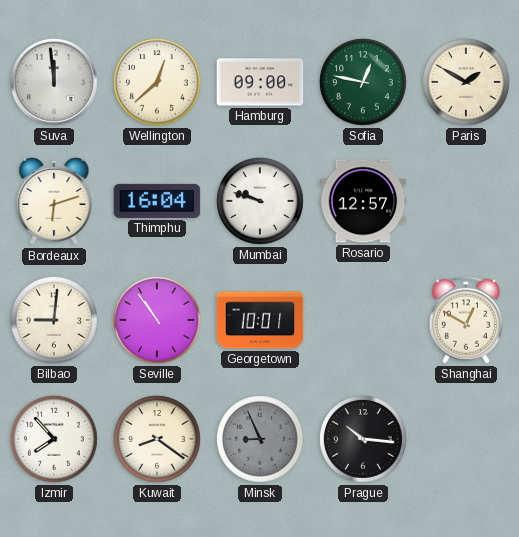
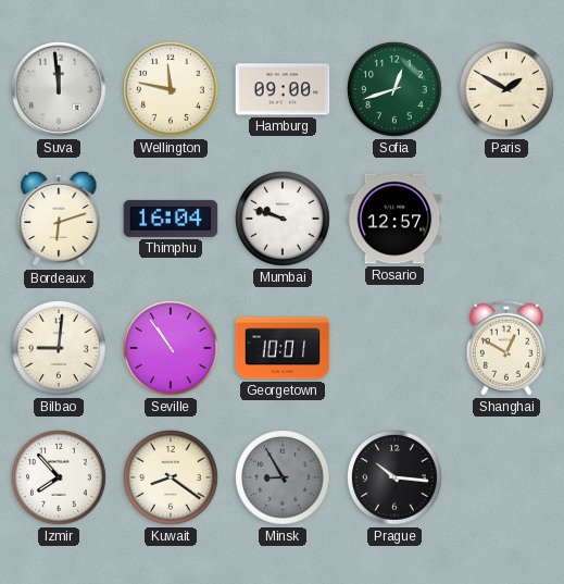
Wellington: 12:38 -> 11:47
Sofia: 12:47 -> 12:42
Minsk: 8:56 -> 8:55
